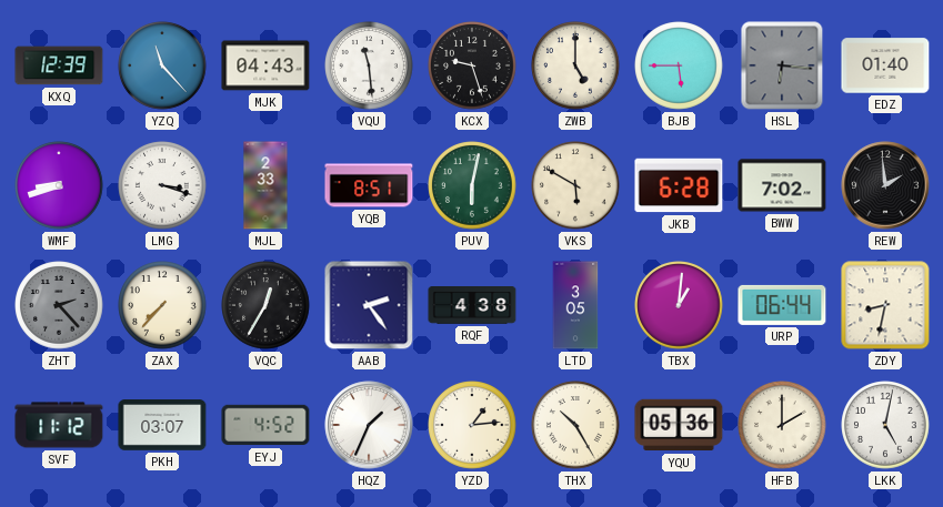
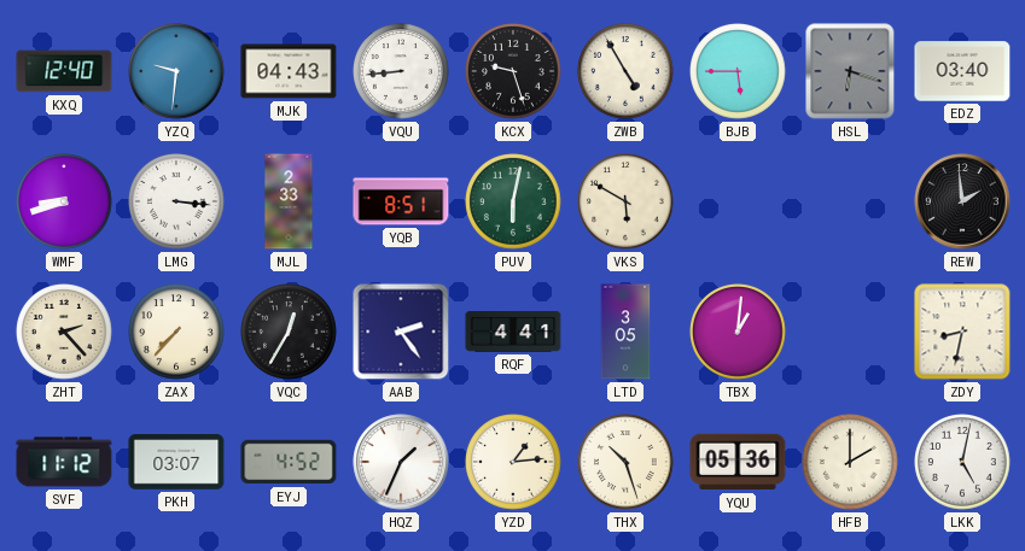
KXQ: 12:39 -> 12:40
YZQ: 11:23 -> 9:31
VQU: 11:29 -> 8:44
ZWB: 5:00 -> 4:55
HSL: 6:16 -> 6:18
EDZ: 01:40 -> 03:40
LMG: 3:18 -> 3:16
JKB: 6:28 -> none
BWW: 7:02 -> none
ZHT dial: grey -> cream
RQF: 4:38 -> 4:41
URP: 06:44 -> none
THX: 10:25 -> 10:27
